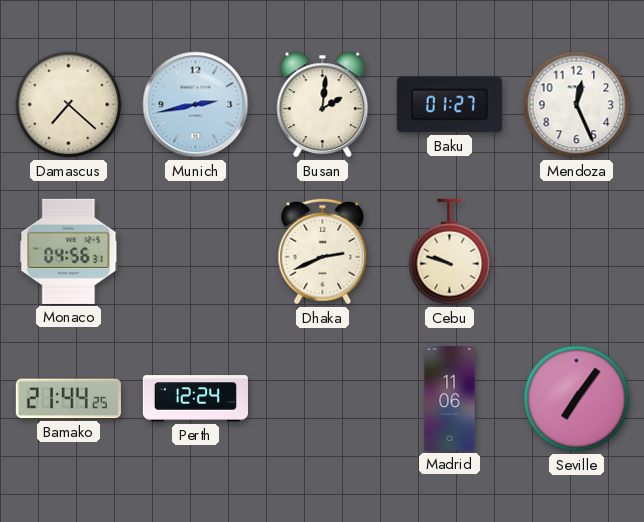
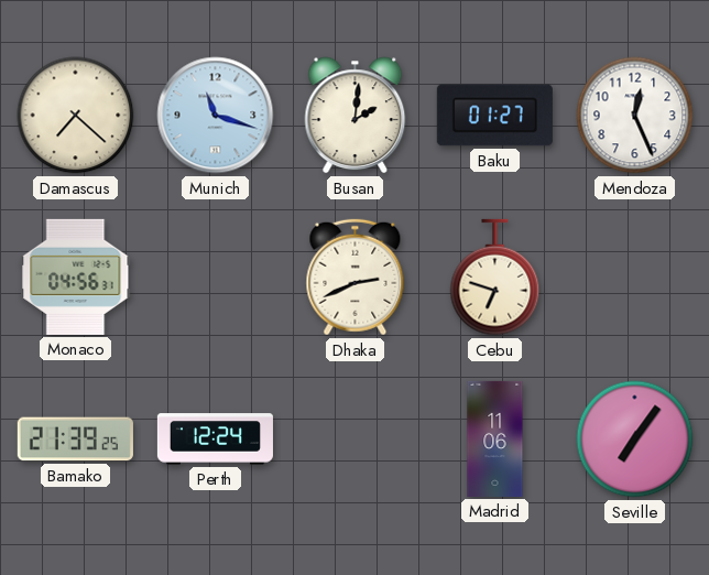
Munich: 2:43 -> 11:18
Cebu: 9:48 -> 6:48
Bamako: 21:44 -> 21:39
